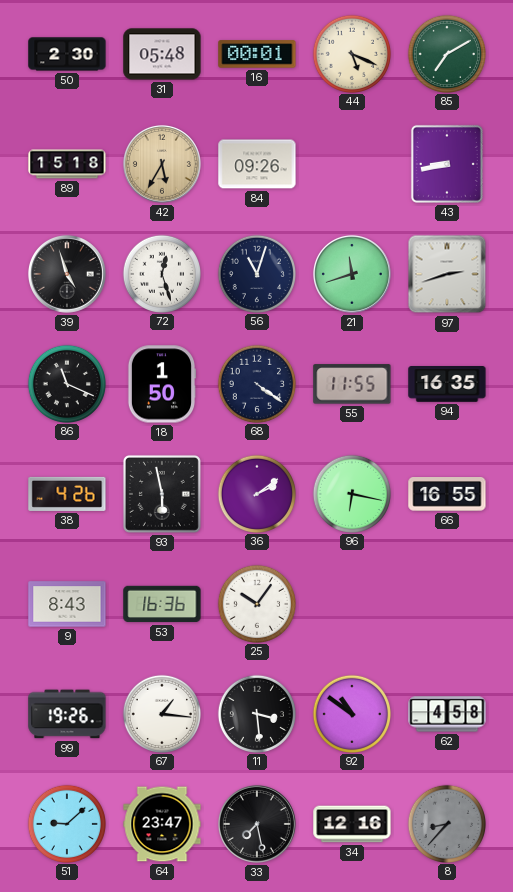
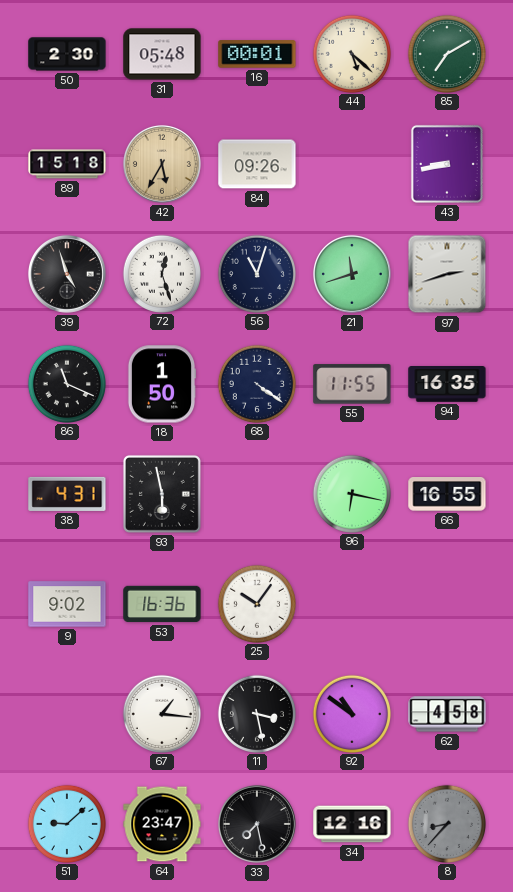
44: 5:19 -> 5:22
38: 4:26 -> 4:31
36: 2:09 -> none
9: 8:43 -> 9:02
99: 19:26 -> none
11: 3:29 -> 3:28
